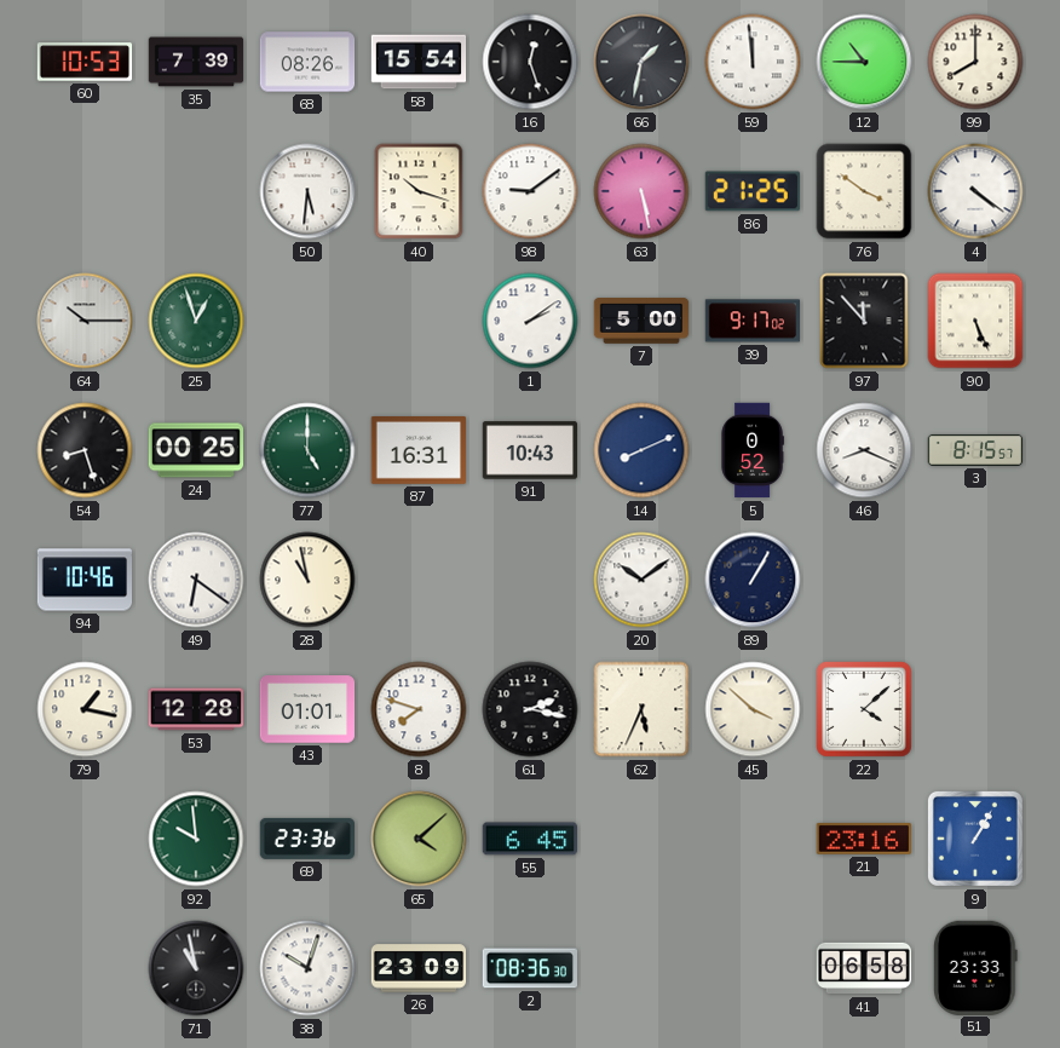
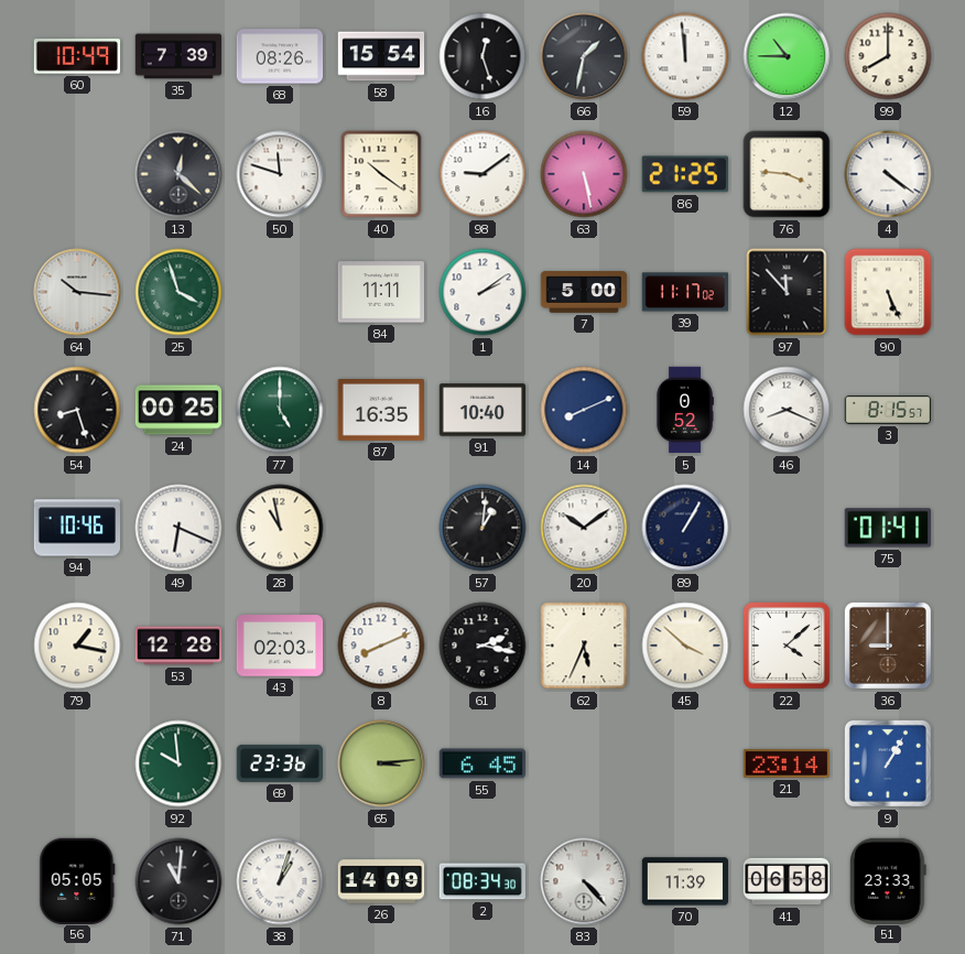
60: 10:53 -> 10:49
13: none -> 12:22
50: 5:31 -> 11:48
40: 10:18 -> 10:21
76: 3:51 -> 3:46
64: 10:15 -> 10:16
25: 12:57 -> 3:57
84: none -> 11:11
39: 9:17 -> 11:17
87: 16:31 -> 16:35
91: 10:43 -> 10:40
49: 6:21 -> 6:19
57: none -> 1:01
75: none -> 01:41
43: 01:01 -> 02:03
8: 7:48 -> 8:11
36: none -> 9:00
65: 4:08 -> 3:14
21: 23:16 -> 23:14
56: none -> 05:05
71: 10:58 -> 11:01
38: 10:03 -> 1:03
26: 23:09 -> 14:09
2: 08:36 -> 08:34
83: none -> 4:23
70: none -> 11:39
